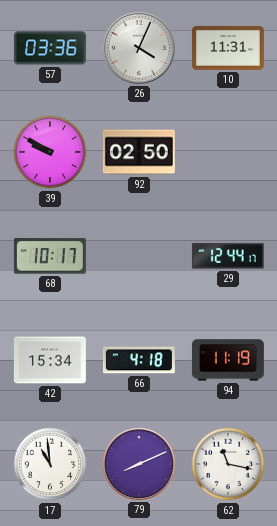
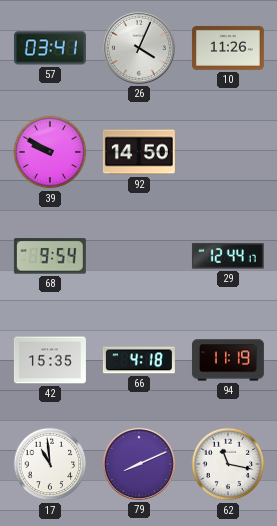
57: 03:36 -> 03:41
10: 11:31 -> 11:26
92: 02:50 -> 14:50
68: 10:17 -> 9:54
42: 15:34 -> 15:35
